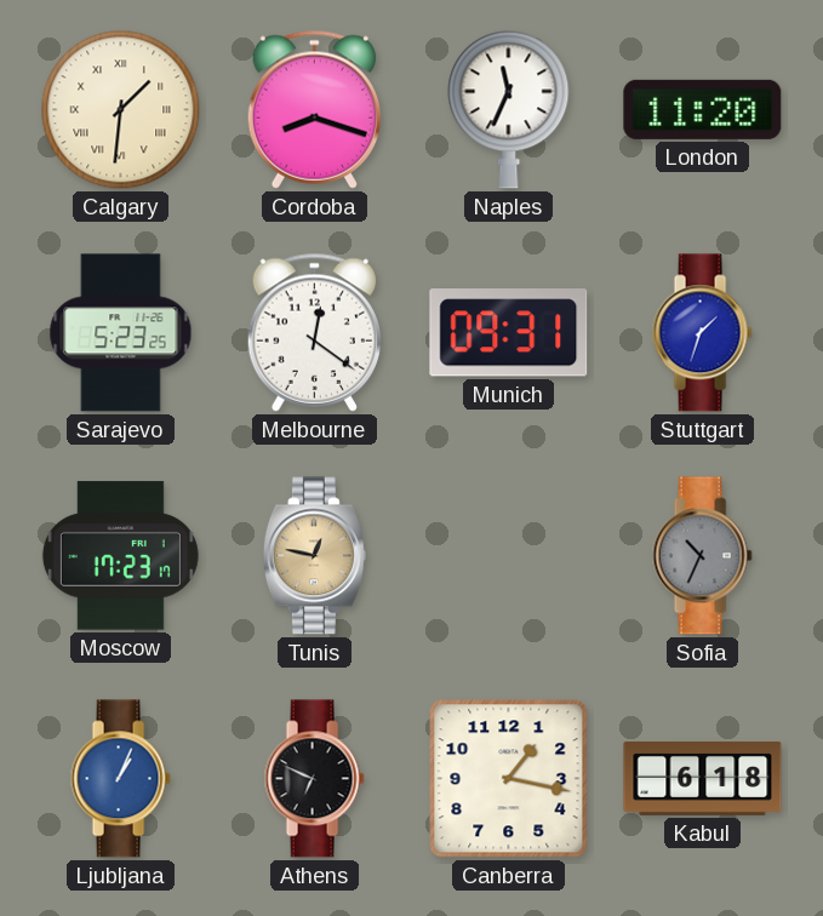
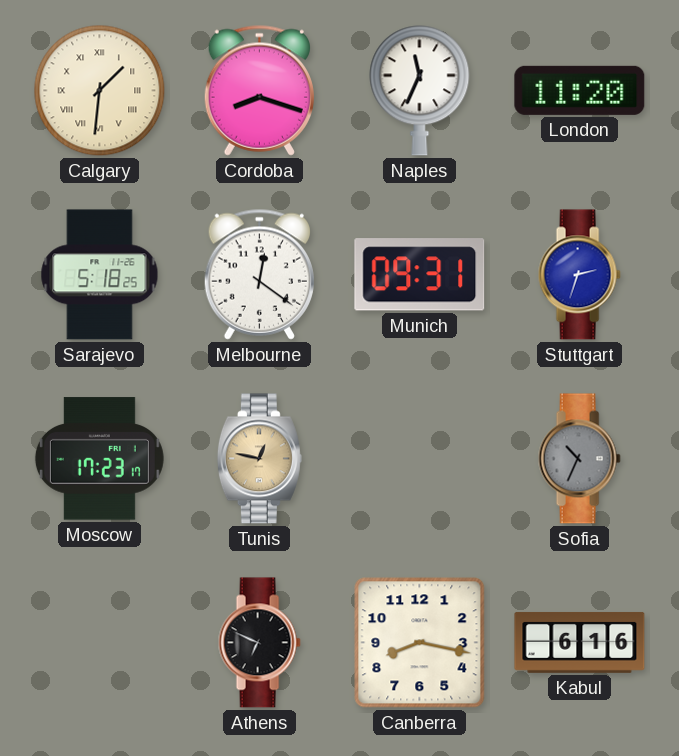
Sarajevo: 5:23 -> 5:18
Stuttgart: 1:33 -> 2:33
Ljubljana: 1:04 -> none
Canberra: 1:17 -> 8:17
Kabul: 6:18 -> 6:16
